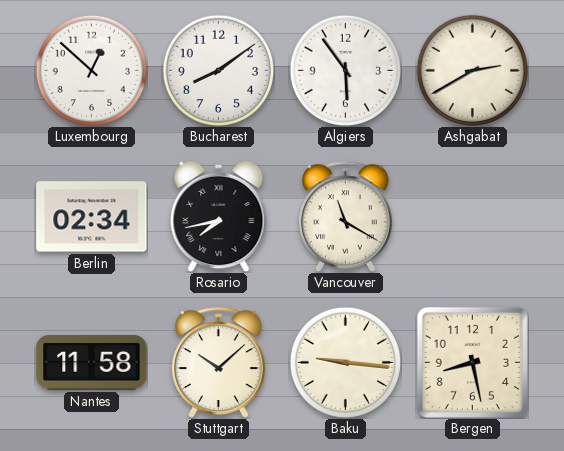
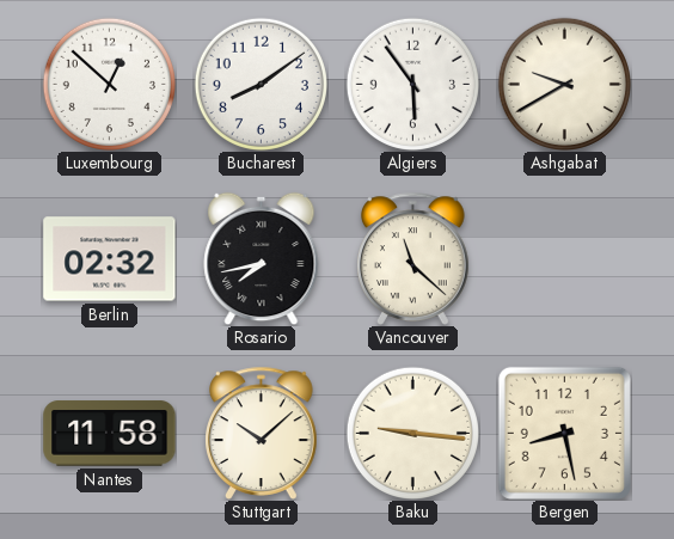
Ashgabat: 2:40 -> 9:40
Berlin: 02:34 -> 02:32
Vancouver: 11:20 -> 11:22
